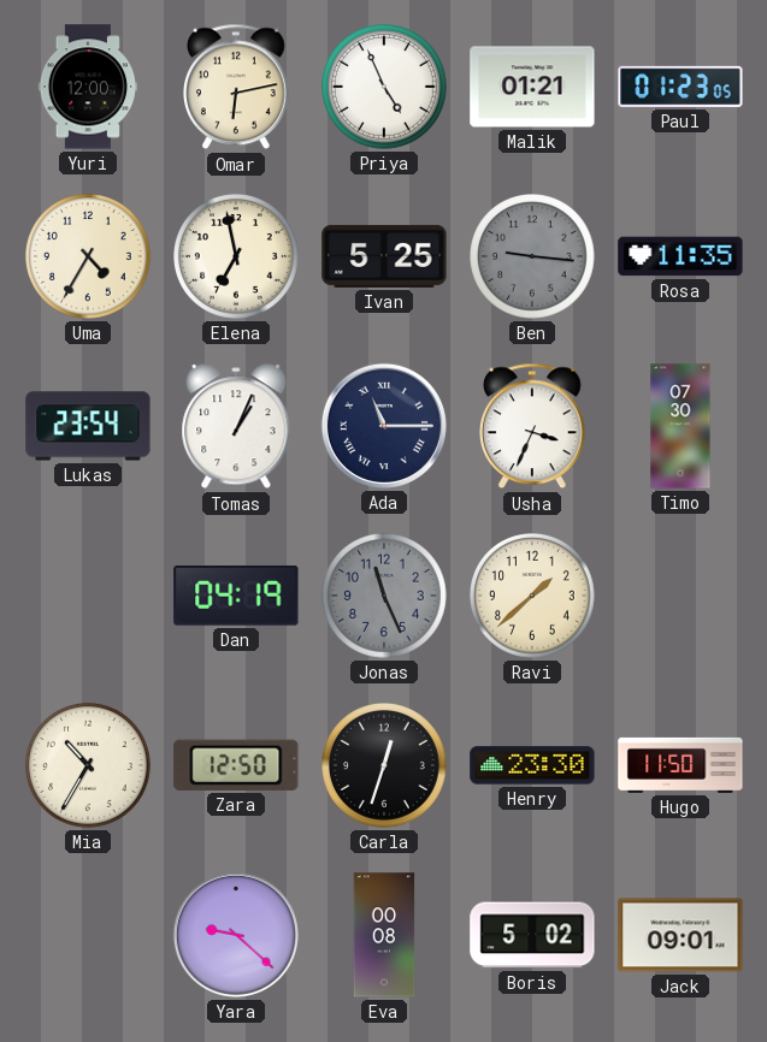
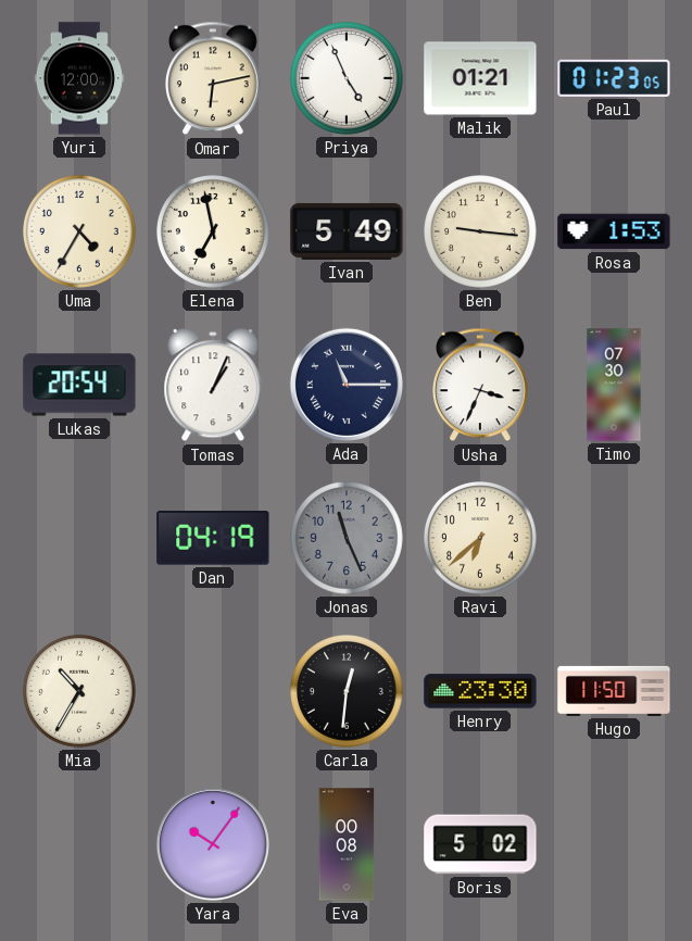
Ivan: 5:25 -> 5:49
Ben dial: grey -> cream
Rosa: 11:35 -> 1:53
Lukas: 23:54 -> 20:54
Ravi: 1:38 -> 6:38
Zara: 12:50 -> none
Carla: 12:33 -> 12:31
Yara: 9:22 -> 10:06
Jack: 09:01 -> none
